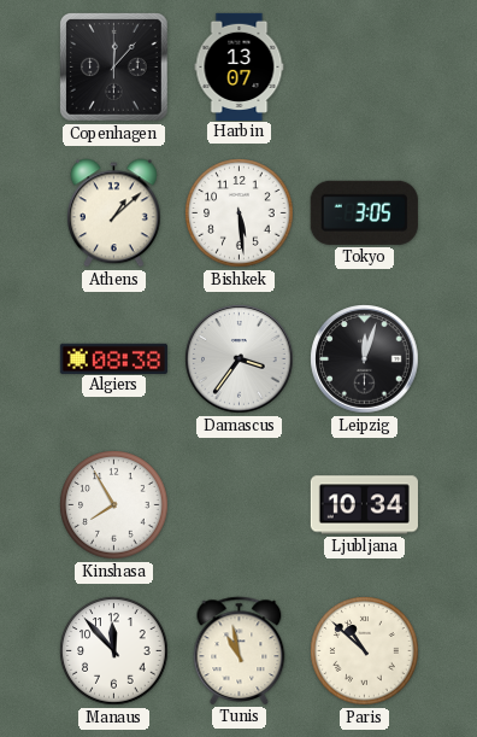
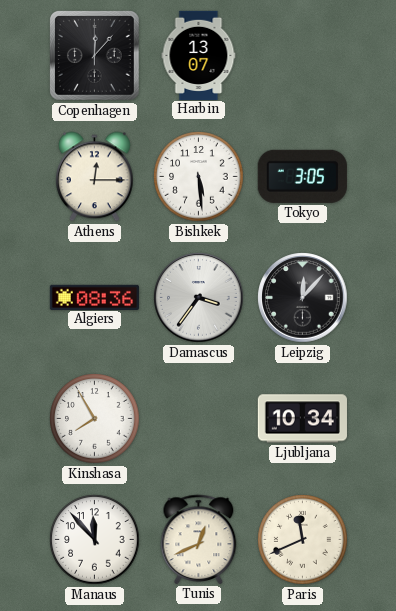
Athens: 1:08 -> 12:15
Algiers: 08:38 -> 08:36
Leipzig: 12:03 -> 12:07
Tunis: 10:58 -> 12:41
Paris: 10:52 -> 11:41
